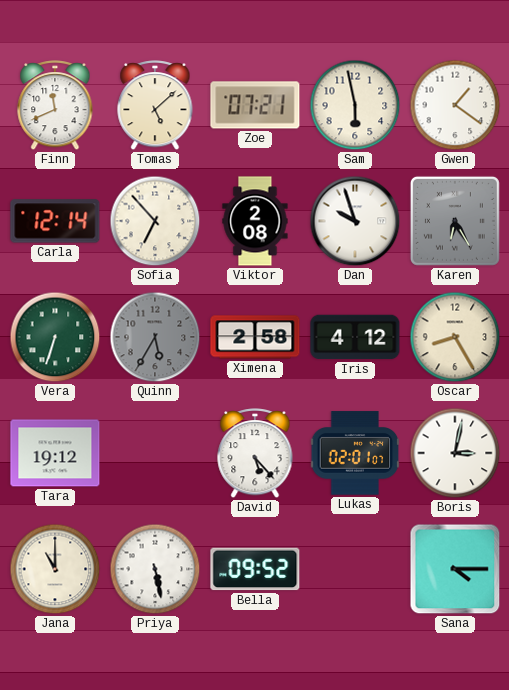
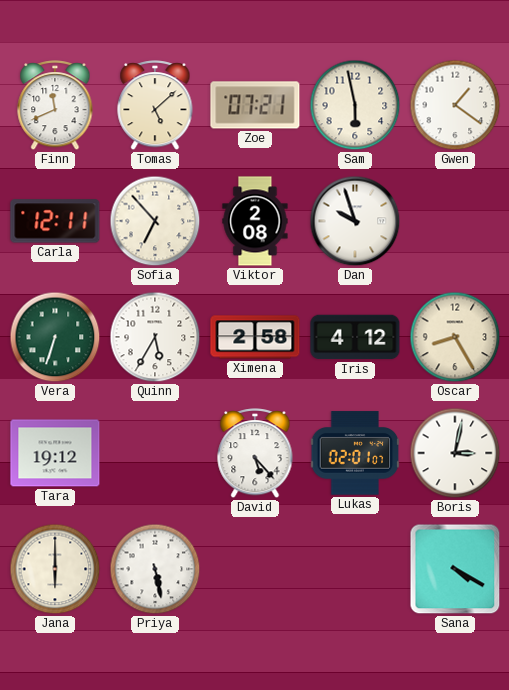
Carla: 12:14 -> 12:11
Karen: 6:25 -> none
Quinn dial: grey -> white
Jana: 11:00 -> 6:00
Bella: 09:52 -> none
Sana: 4:15 -> 4:20
